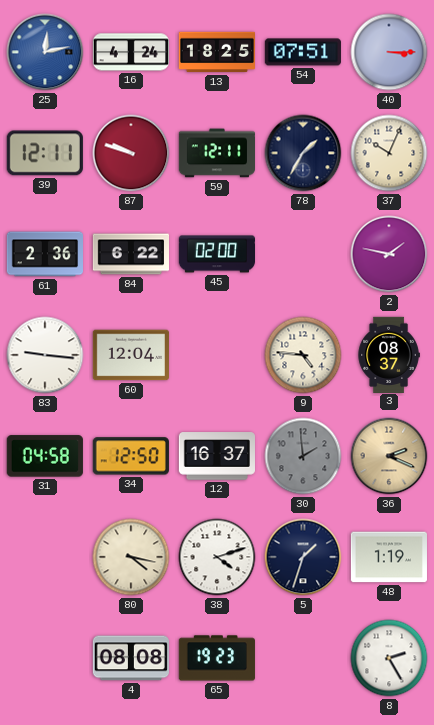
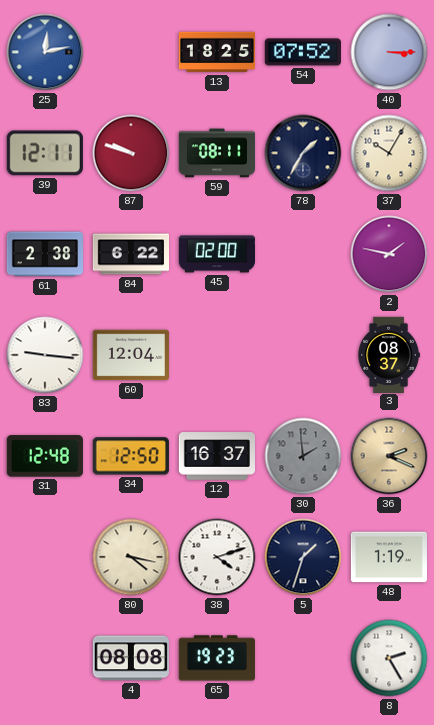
16: 4:24 -> none
54: 07:51 -> 07:52
59: 12:11 -> 08:11
37: 10:04 -> 10:05
61: 2:36 -> 2:38
9: 4:46 -> none
31: 04:58 -> 12:48
